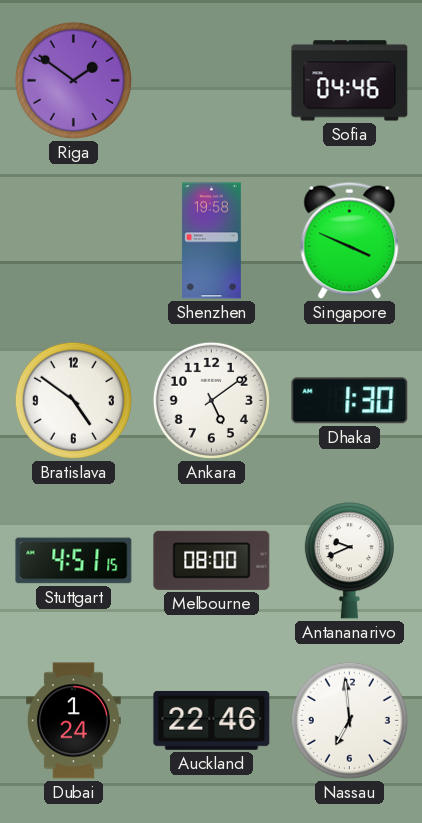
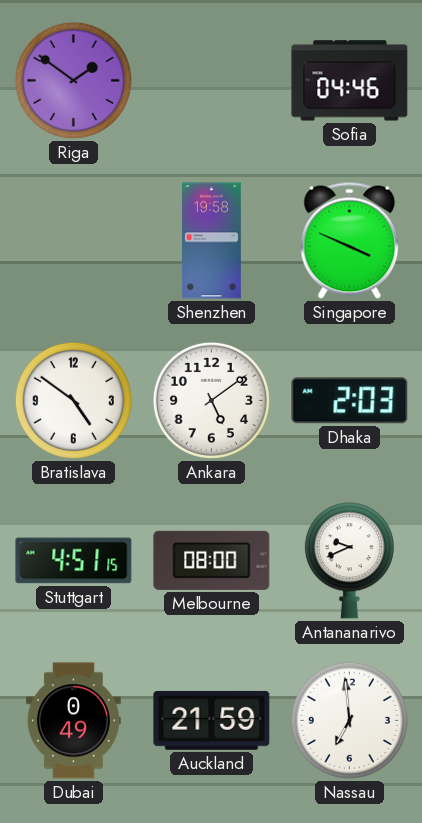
Dhaka: 1:30 -> 2:03
Dubai: 1:24 -> 0:49
Auckland: 22:46 -> 21:59
